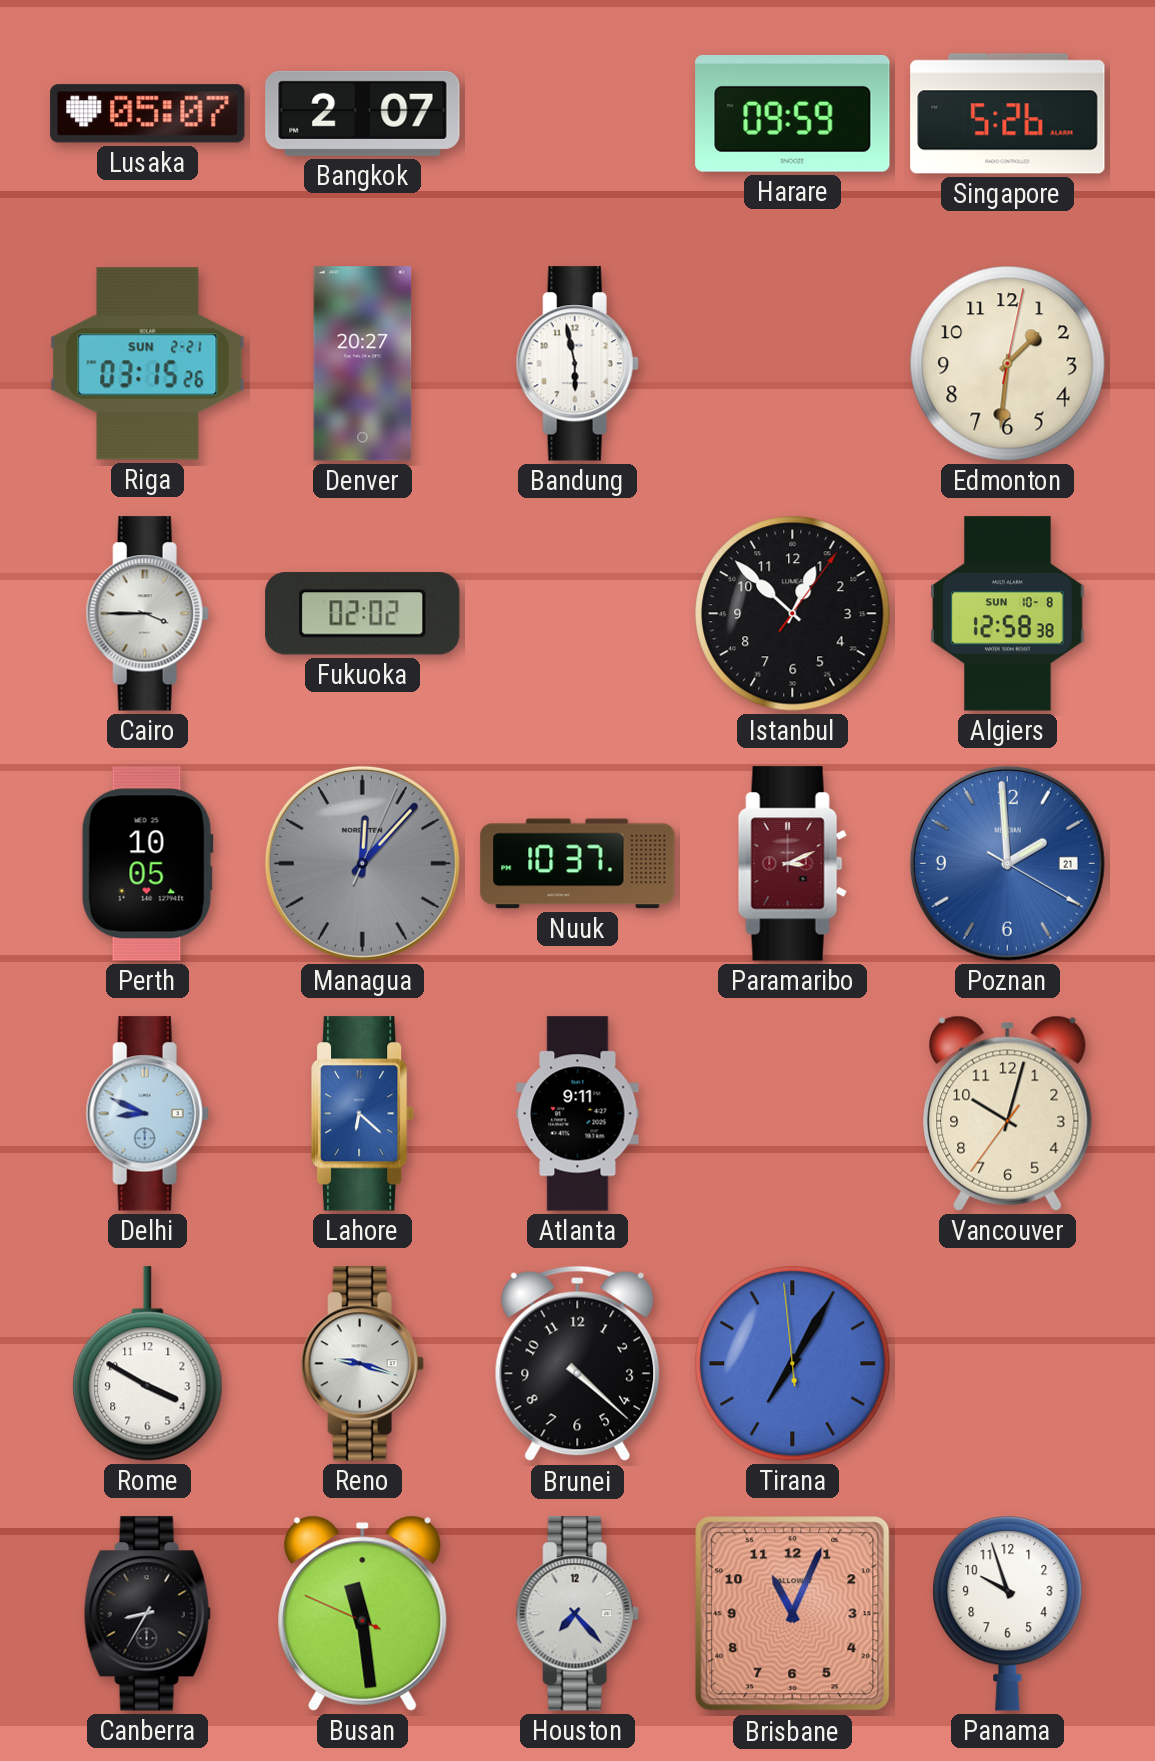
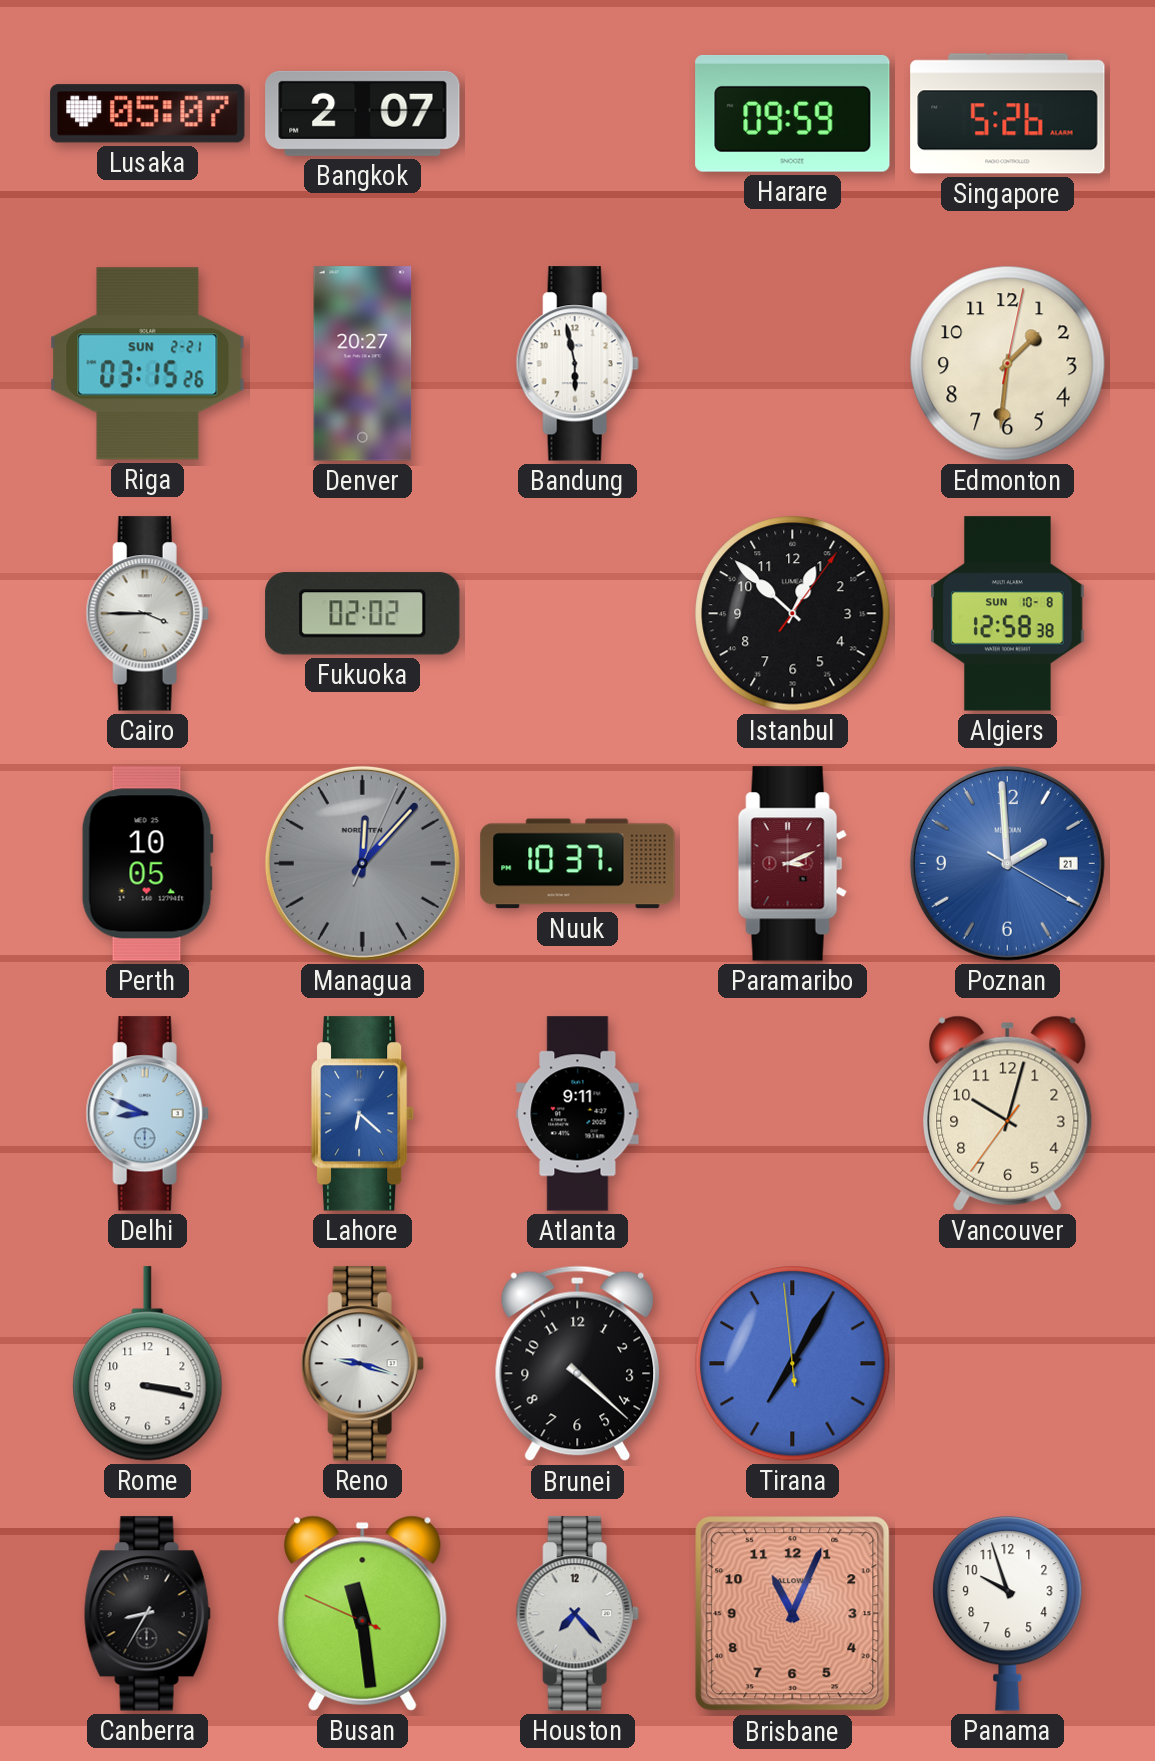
Rome: 3:50 -> 3:17
